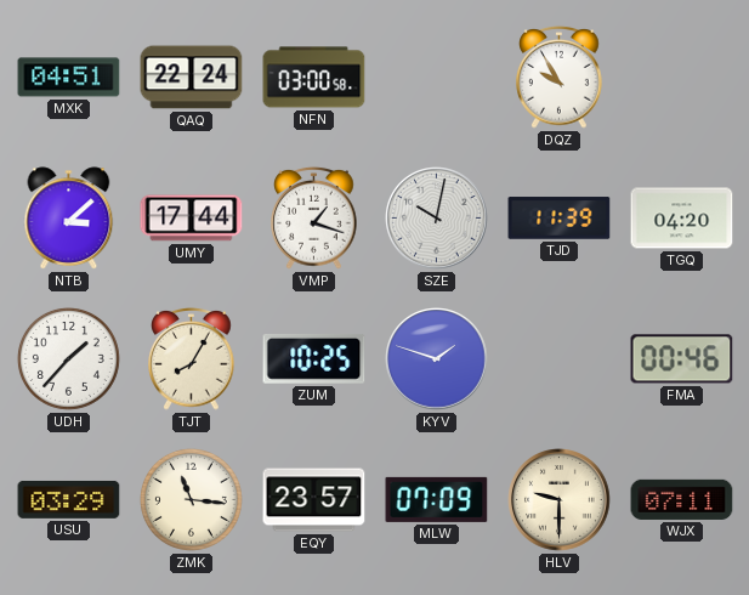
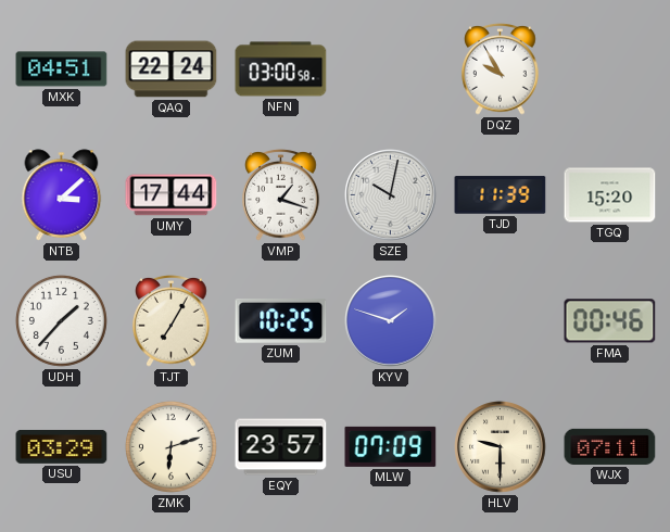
TGQ: 04:20 -> 15:20
TJT: 8:05 -> 7:05
ZMK: 11:16 -> 6:12
